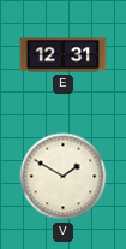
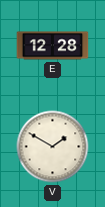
E: 12:31 -> 12:28
